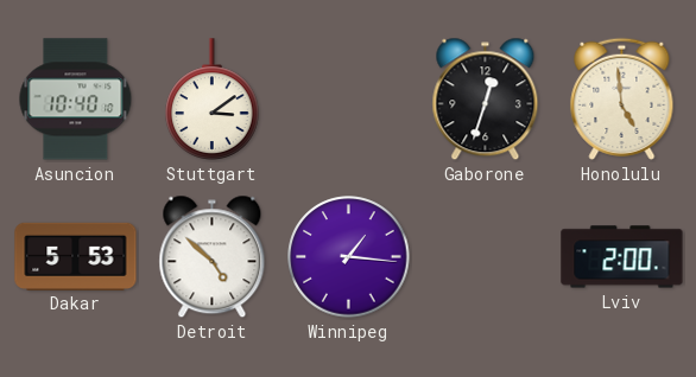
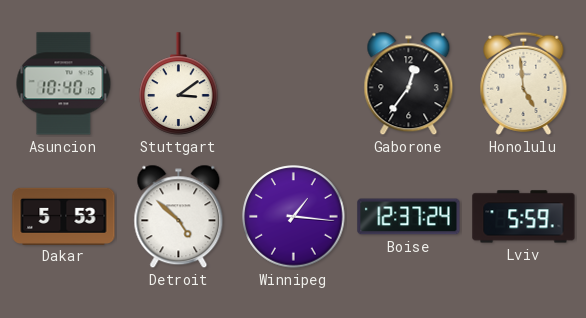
Gaborone: 12:33 -> 12:36
Boise: none -> 12:37
Lviv: 2:00 -> 5:59
